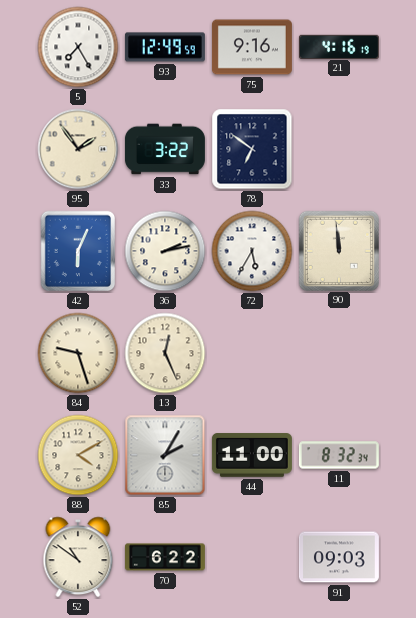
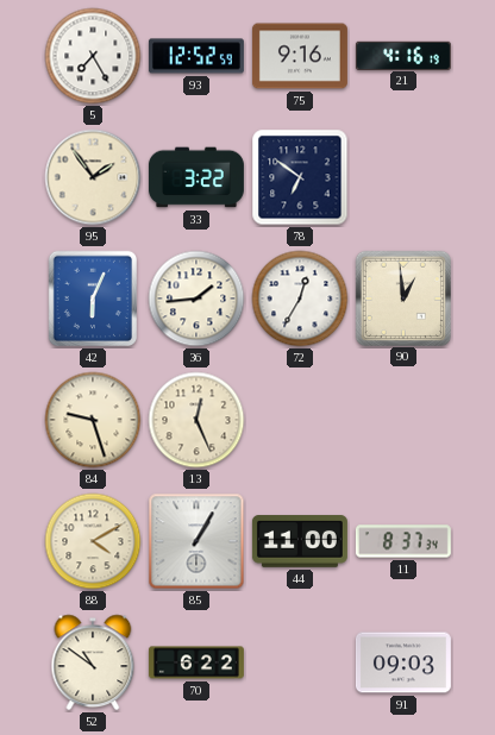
93: 12:49 -> 12:52
36: 2:13 -> 1:44
72: 5:35 -> 12:35
90: 11:59 -> 12:59
85: 2:05 -> 1:05
11: 8:32 -> 8:37
